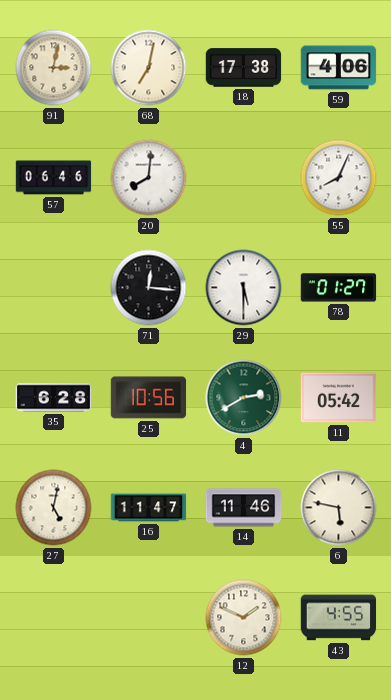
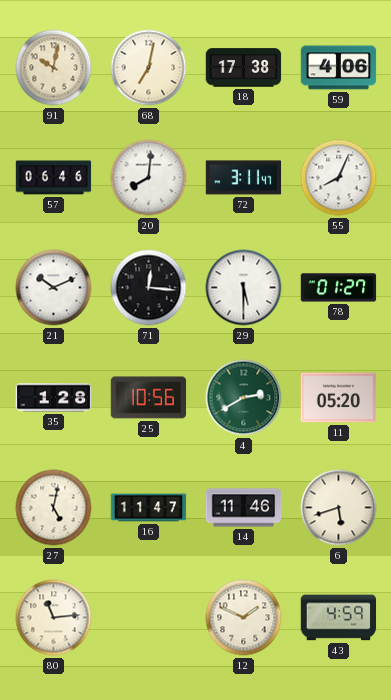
91: 3:02 -> 10:02
72: none -> 3:11
21: none -> 10:11
35: 6:28 -> 1:28
11: 05:42 -> 05:20
6: 5:47 -> 5:42
80: none -> 11:14
43: 4:55 -> 4:59
